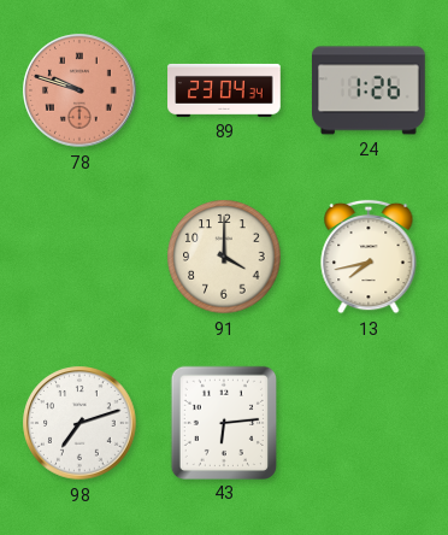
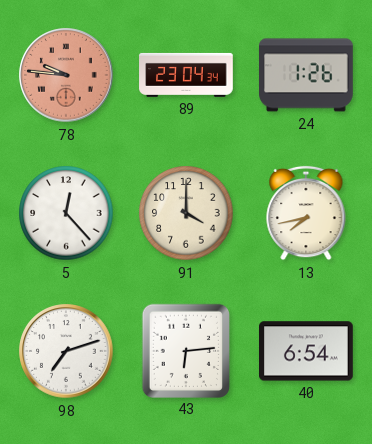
78: 9:48 -> 9:46
5: none -> 12:23
40: none -> 6:54
